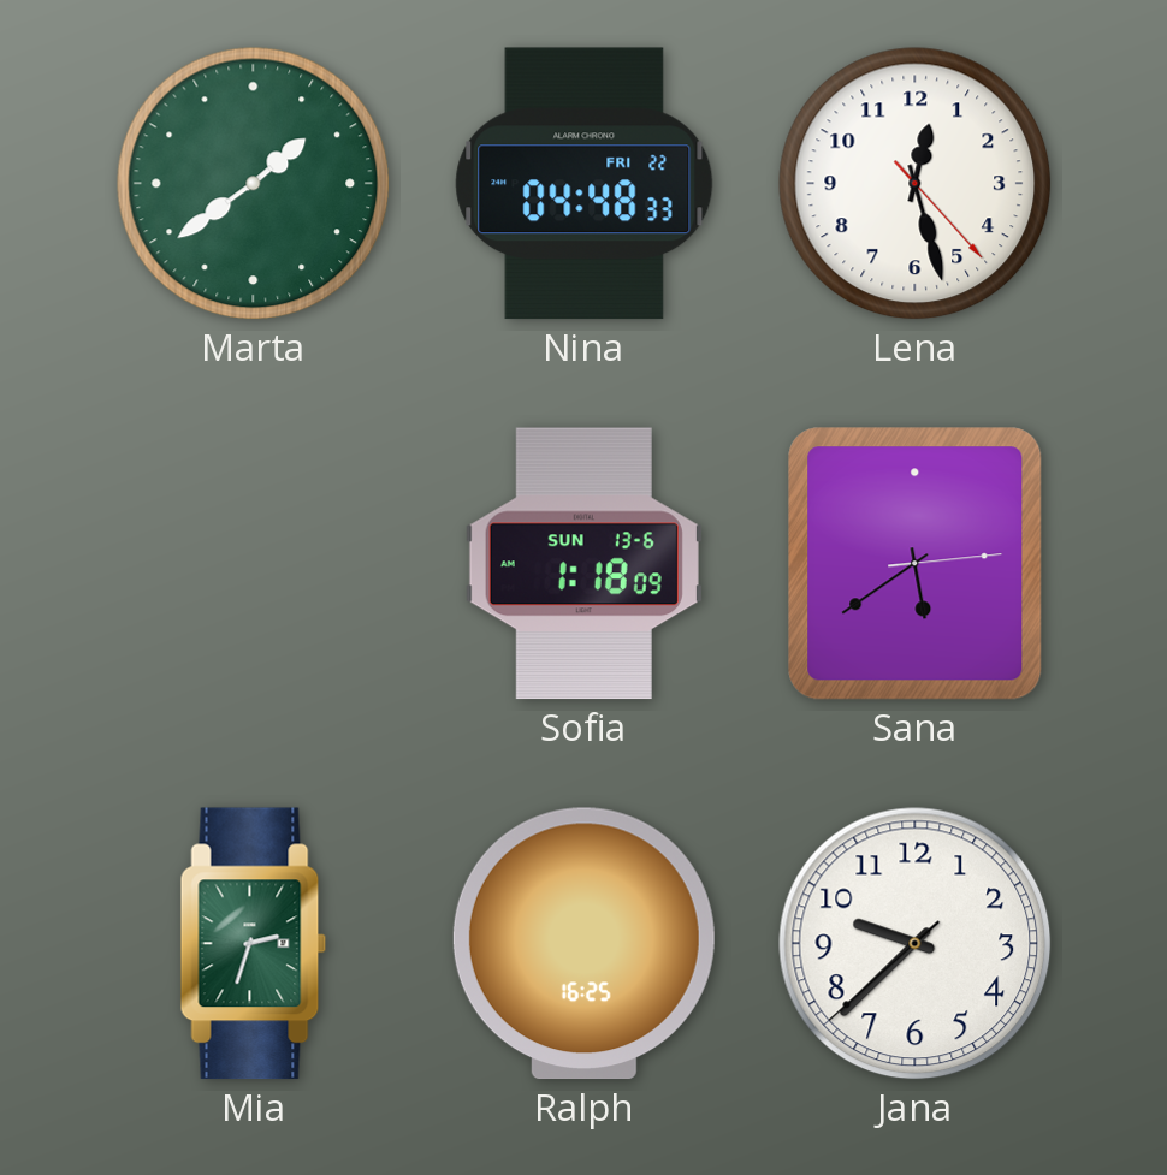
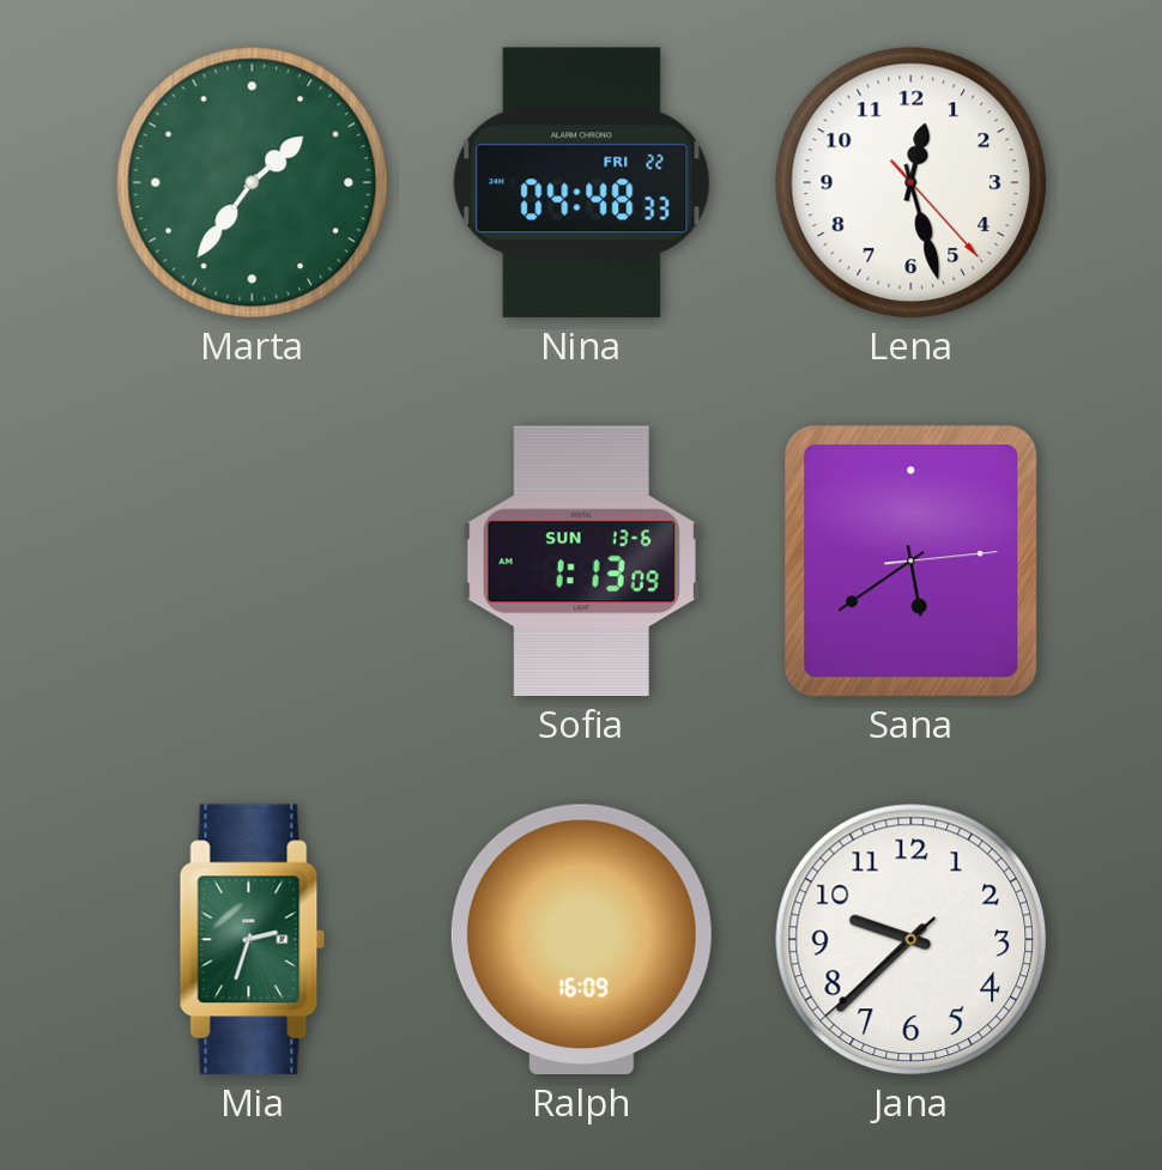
Marta: 1:39 -> 1:36
Sofia: 1:18 -> 1:13
Ralph: 16:25 -> 16:09
